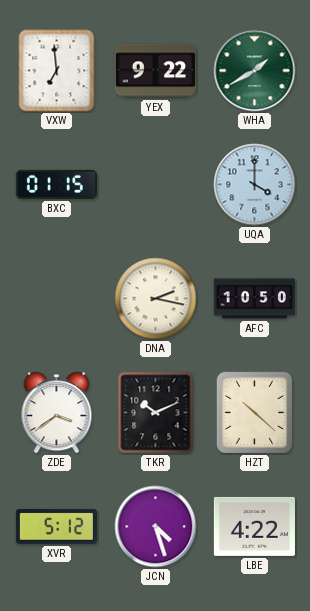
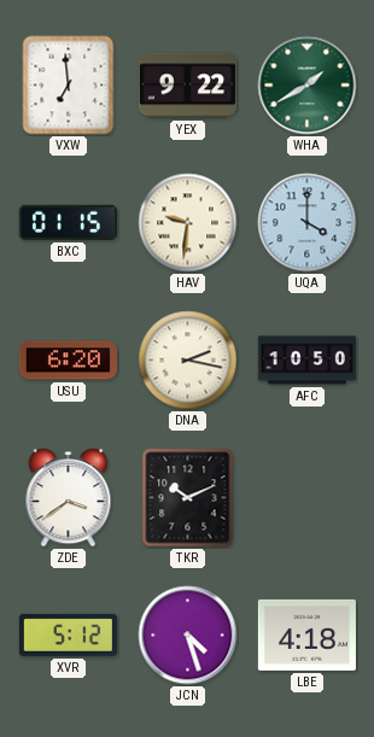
HAV: none -> 9:31
USU: none -> 6:20
HZT: 10:22 -> none
LBE: 4:22 -> 4:18
